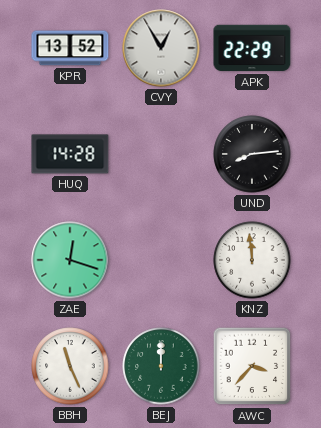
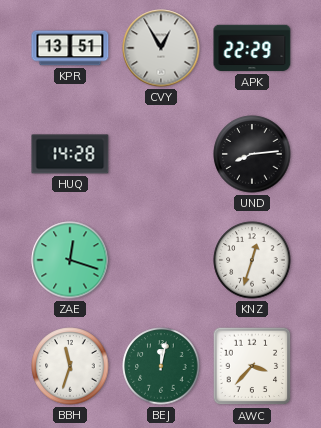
KPR: 13:52 -> 13:51
KNZ: 11:59 -> 12:33
BBH: 11:26 -> 11:33
BEJ: 12:00 -> 12:02
